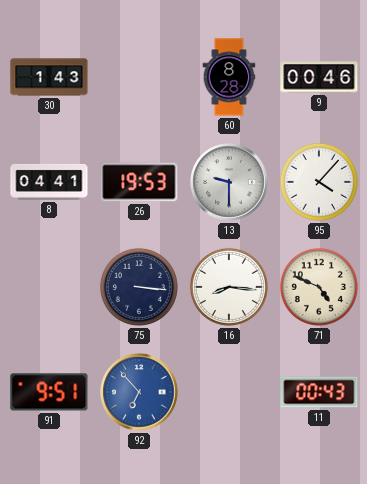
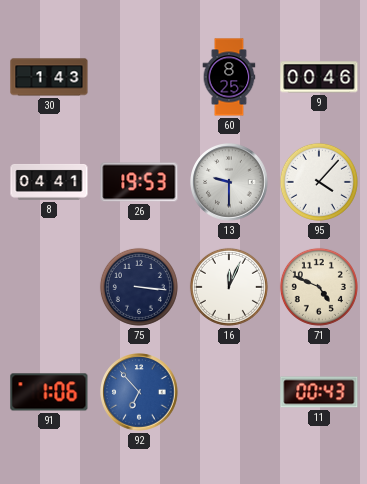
60: 8:28 -> 8:25
16: 8:16 -> 12:04
91: 9:51 -> 1:06
